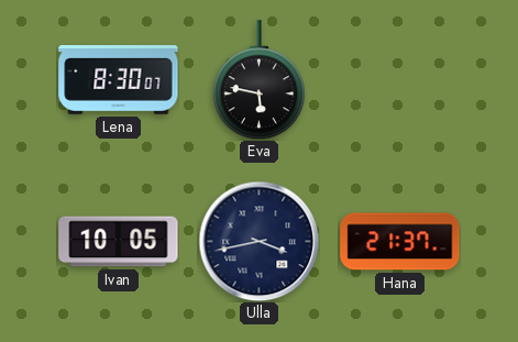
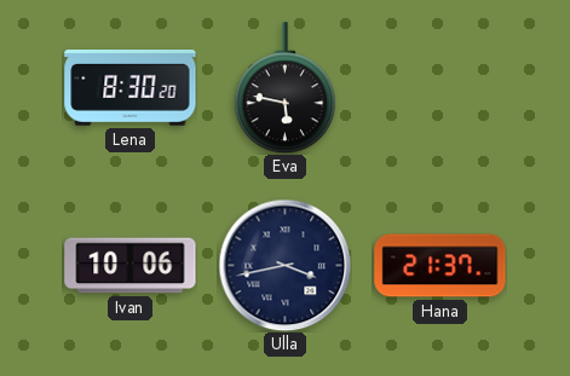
Lena: 8:30:07 -> 8:30:20
Ivan: 10:05 -> 10:06
